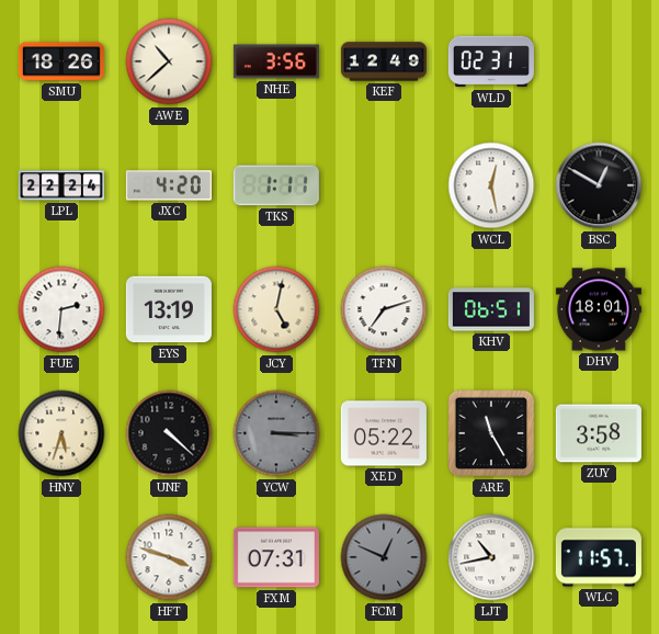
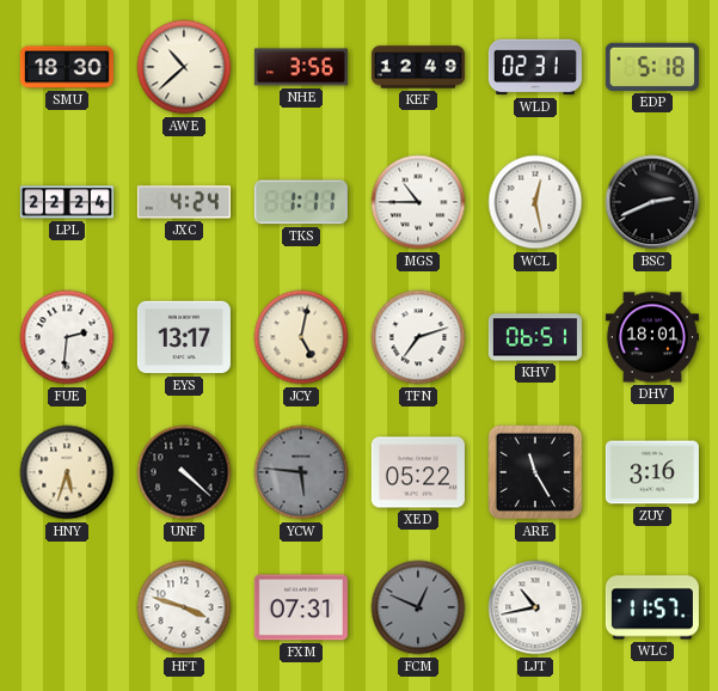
SMU: 18:26 -> 18:30
EDP: none -> 5:18
JXC: 4:20 -> 4:24
MGS: none -> 10:45
BSC: 12:50 -> 2:41
EYS: 13:19 -> 13:17
YCW: 3:15 -> 5:46
ZUY: 3:58 -> 3:16
